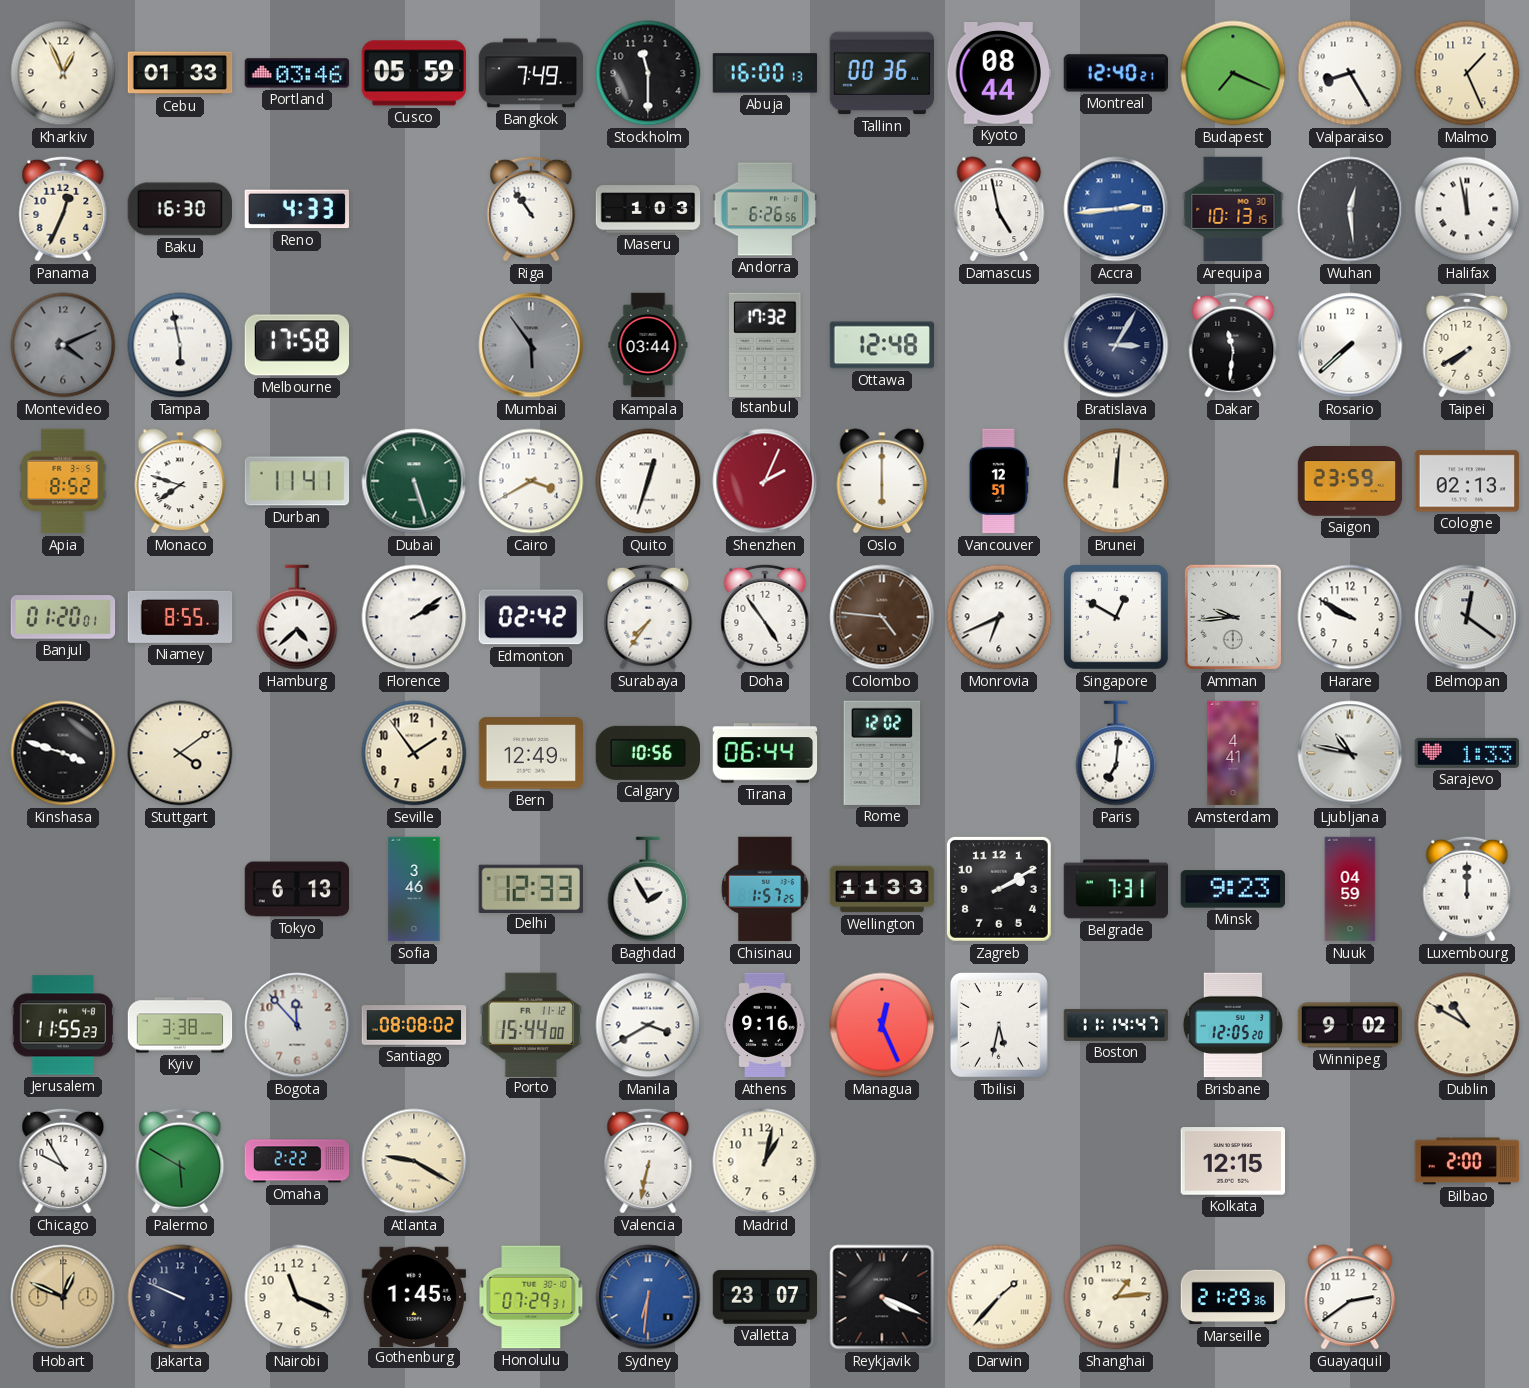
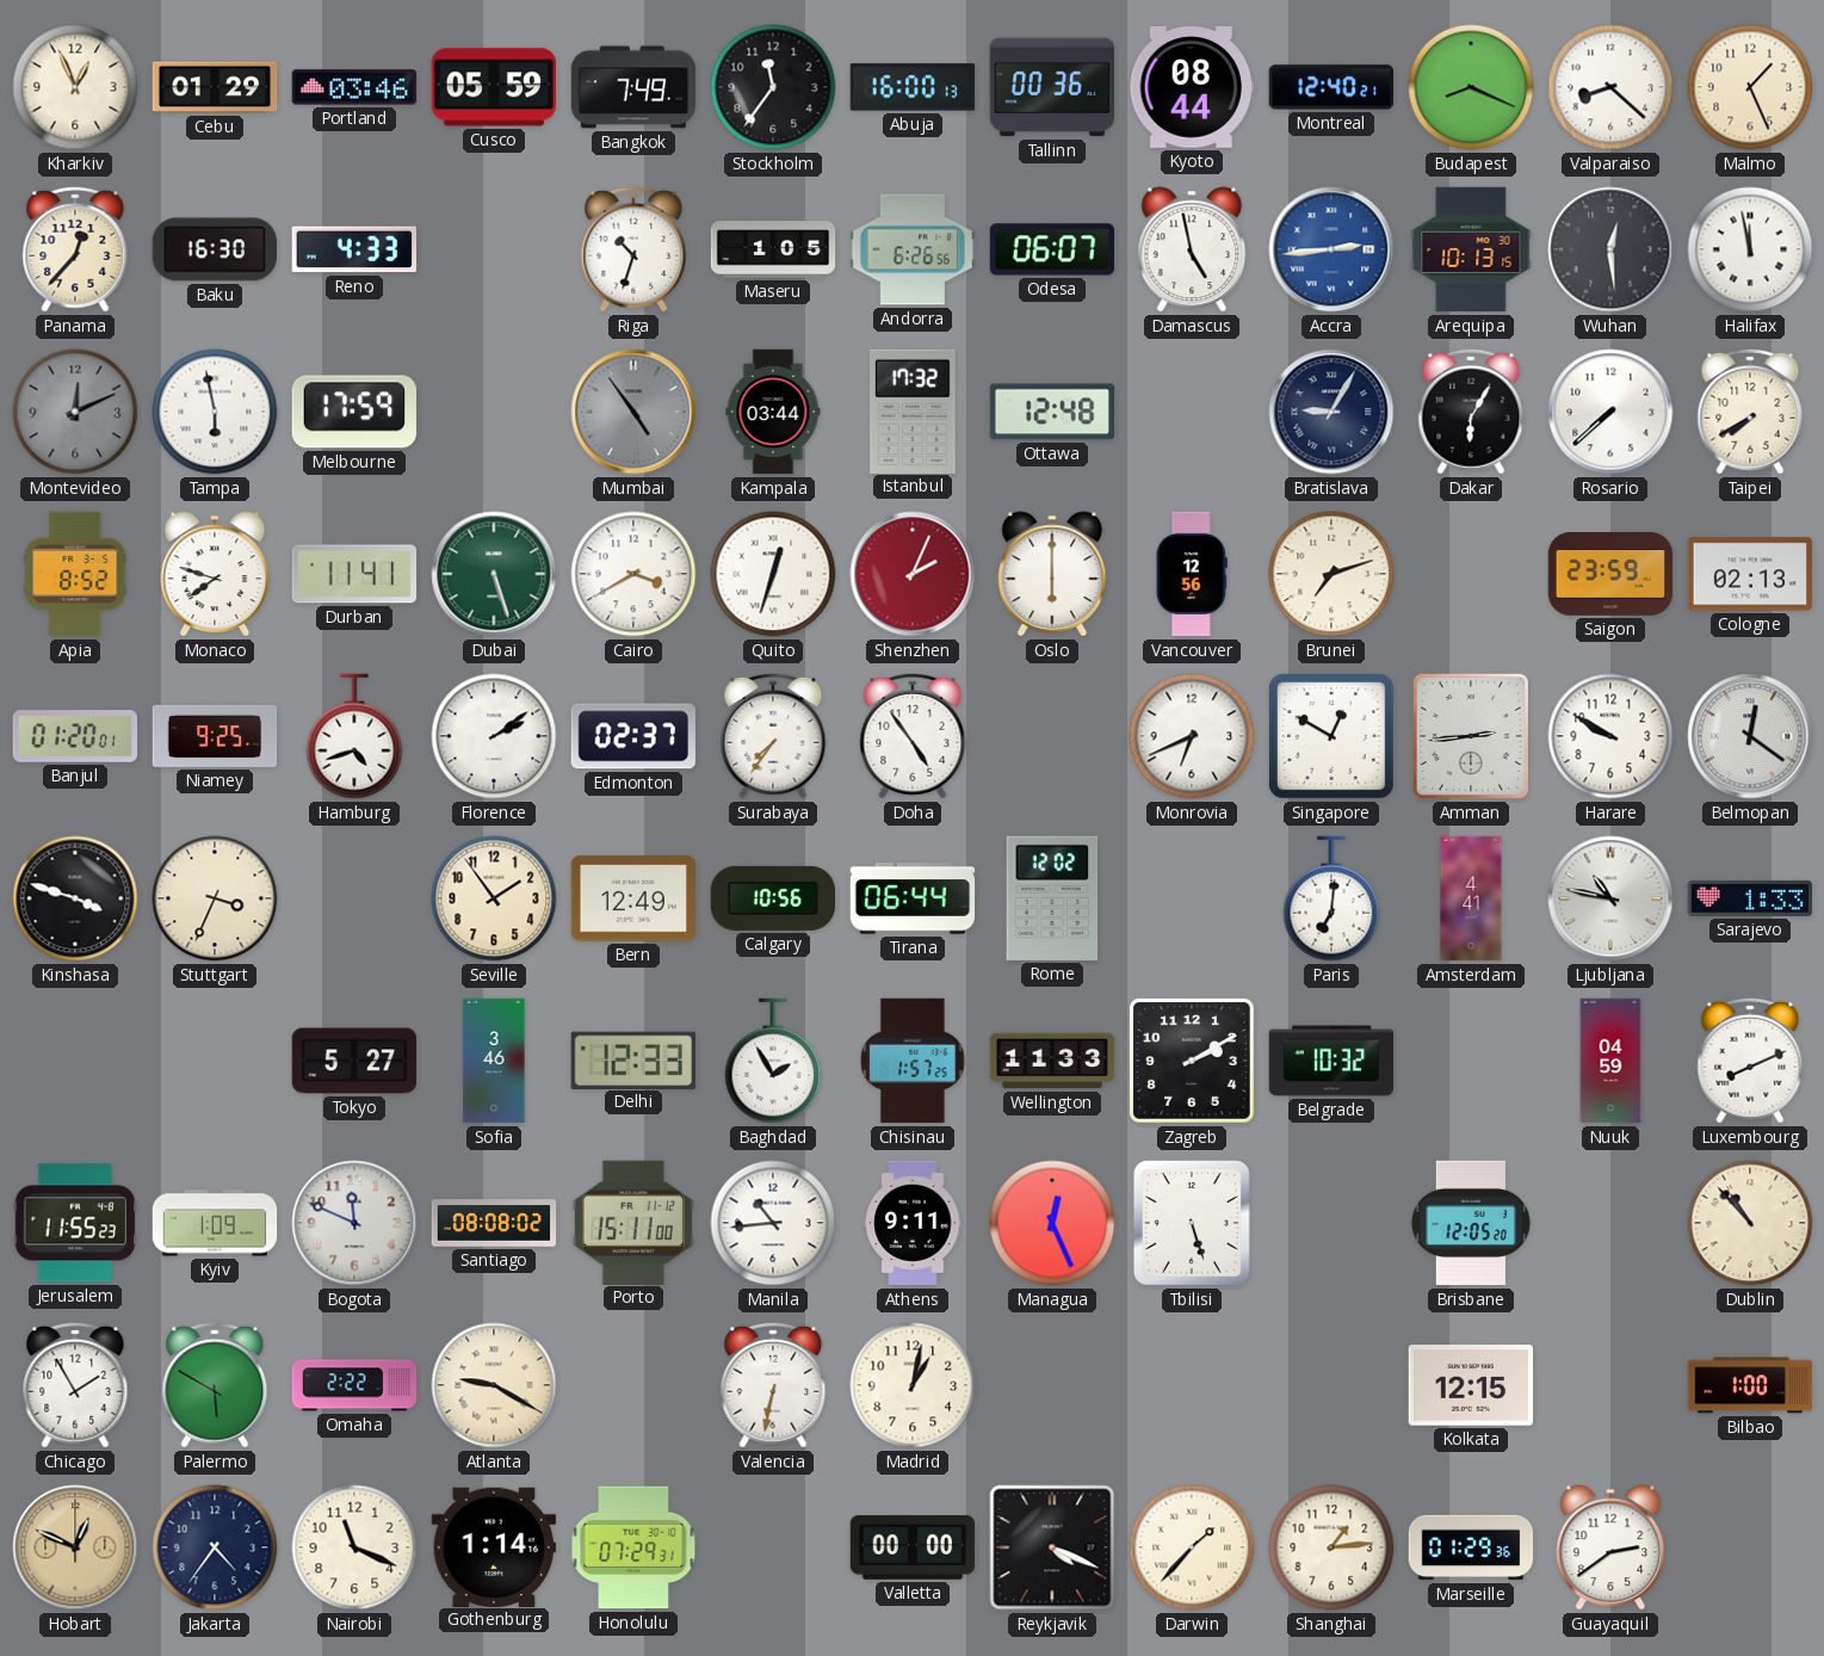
Cebu: 01:33 -> 01:29
Stockholm: 11:30 -> 11:36
Budapest: 7:19 -> 8:19
Valparaiso: 8:25 -> 8:22
Panama: 12:34 -> 12:37
Riga: 10:54 -> 10:33
Maseru: 1:03 -> 1:05
Odesa: none -> 06:07
Montevideo: 4:11 -> 12:11
Melbourne: 17:58 -> 17:59
Mumbai: 5:54 -> 4:54
Bratislava: 3:05 -> 9:05
Dakar: 11:31 -> 6:05
Vancouver: 12:51 -> 12:56
Brunei: 12:01 -> 7:12
Niamey: 8:55 -> 9:25
Hamburg: 4:38 -> 4:42
Edmonton: 02:42 -> 02:37
Colombo: 4:46 -> none
Amman: 9:44 -> 2:44
Stuttgart: 4:09 -> 3:34
Tokyo: 6:13 -> 5:27
Belgrade: 7:31 -> 10:32
Minsk: 9:23 -> none
Luxembourg: 12:00 -> 8:11
Kyiv: 3:38 -> 1:09
Bogota: 11:53 -> 11:49
Porto: 15:44 -> 15:11
Manila: 3:40 -> 10:44
Athens: 9:16 -> 9:11
Tbilisi: 5:32 -> 5:27
Boston: 11:14 -> none
Winnipeg: 9:02 -> none
Dublin: 10:50 -> 10:53
Chicago: 9:55 -> 1:55
Bilbao: 2:00 -> 1:00
Jakarta: 9:49 -> 4:36
Gothenburg: 1:45 -> 1:14
Sydney: 6:31 -> none
Valletta: 23:07 -> 00:00
Marseille: 21:29 -> 01:29
